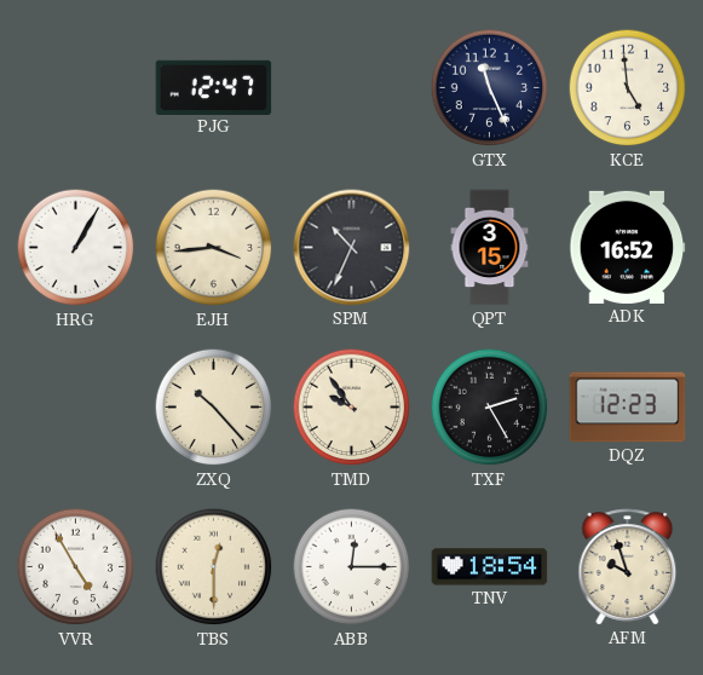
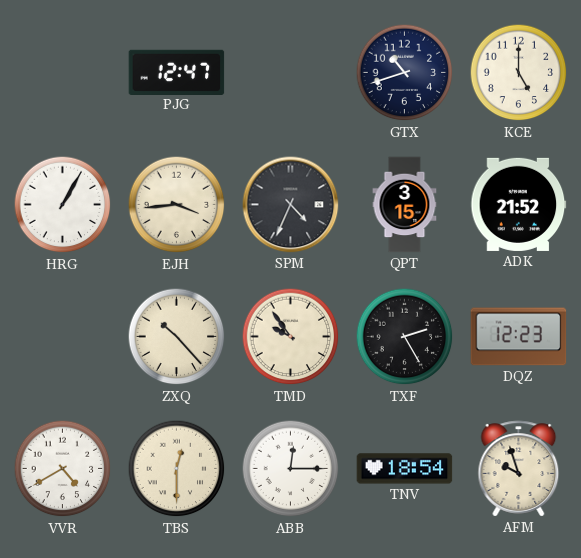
GTX: 11:26 -> 10:42
KCE: 4:59 -> 5:00
SPM: 10:34 -> 4:34
ADK: 16:52 -> 21:52
VVR: 4:55 -> 4:40
